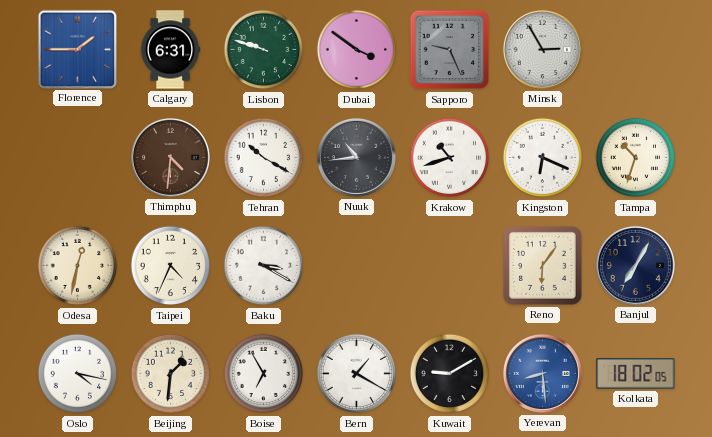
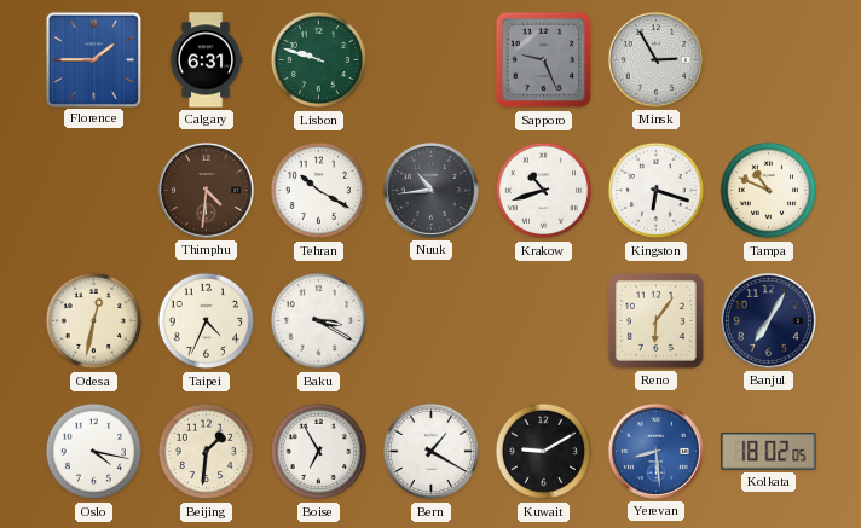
Dubai: 3:51 -> none
Kingston: 6:19 -> 6:18
Tampa: 10:33 -> 10:49
